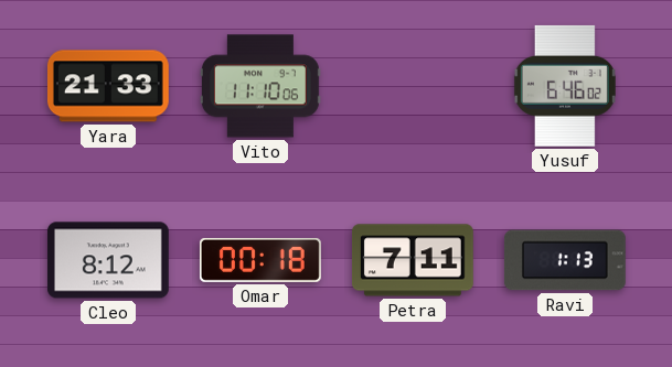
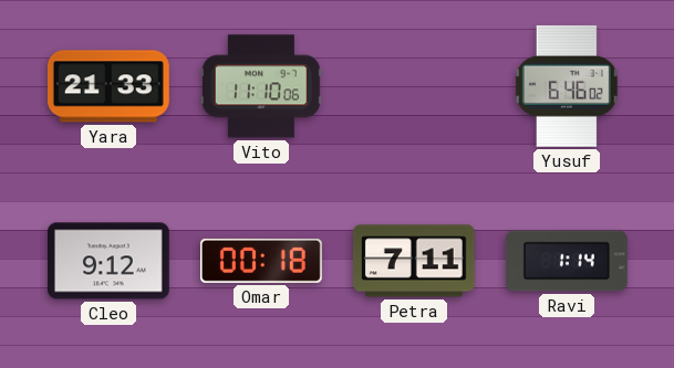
Cleo: 8:12 -> 9:12
Ravi: 1:13 -> 1:14
